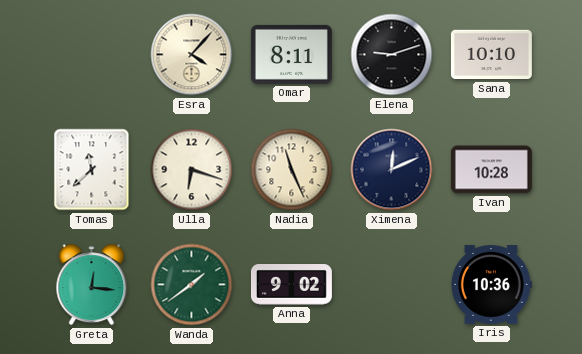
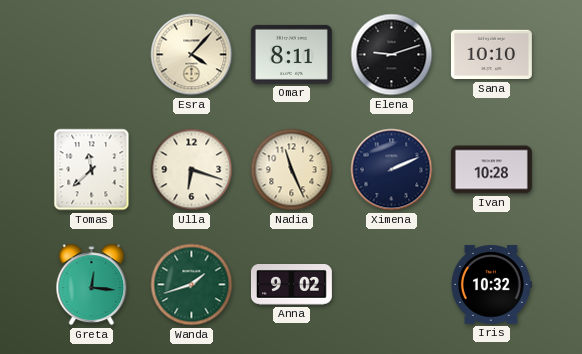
Ximena: 12:11 -> 2:11
Wanda: 1:39 -> 1:42
Iris: 10:36 -> 10:32
